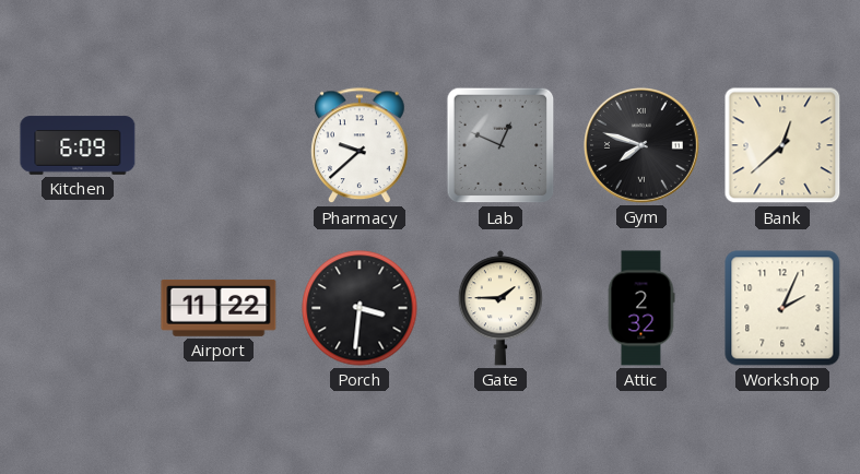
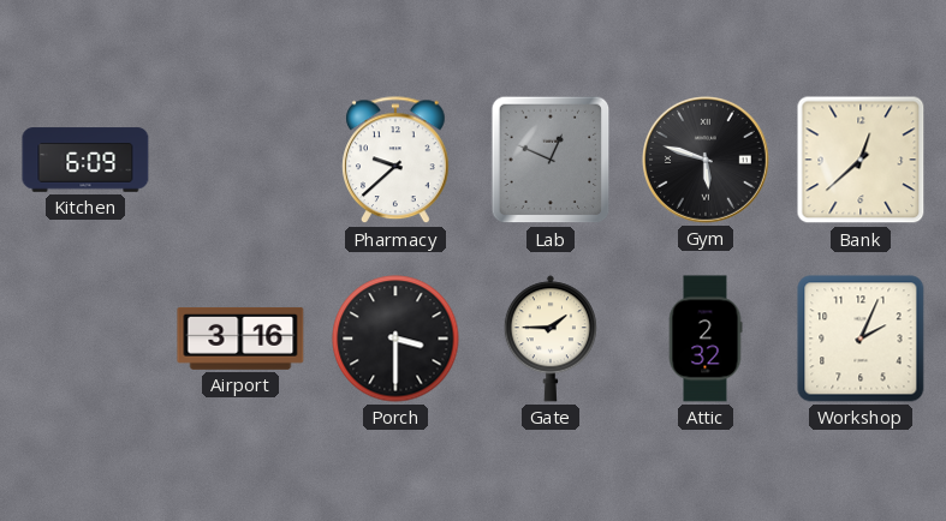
Gym: 7:48 -> 5:48
Airport: 11:22 -> 3:16
Porch: 3:31 -> 3:30
